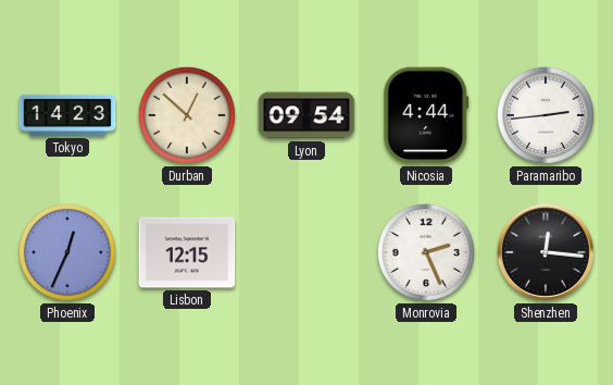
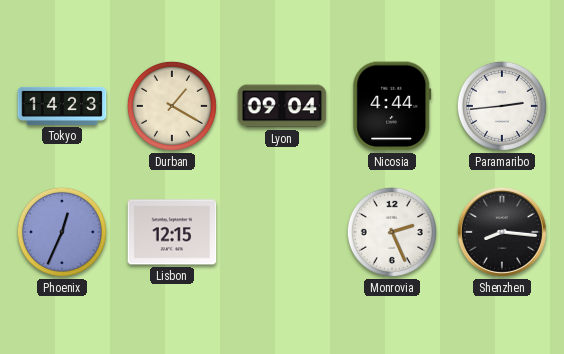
Durban: 12:52 -> 1:20
Lyon: 09:54 -> 09:04
Shenzhen: 12:16 -> 8:16
